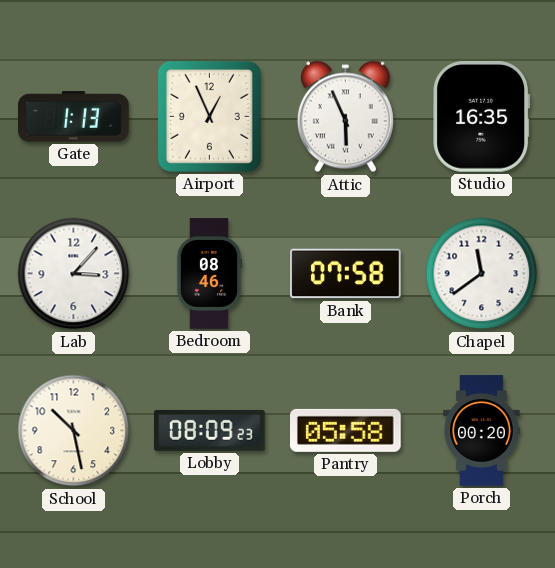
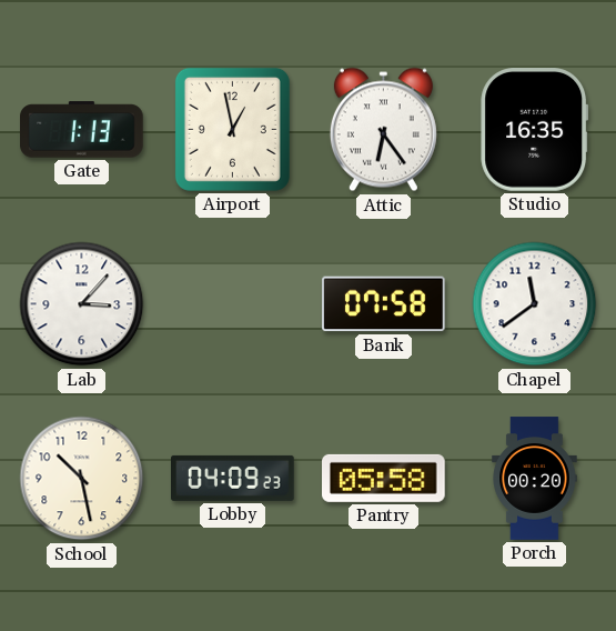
Airport: 12:56 -> 12:58
Attic: 5:56 -> 6:24
Bedroom: 08:46 -> none
Lobby: 08:09 -> 04:09
